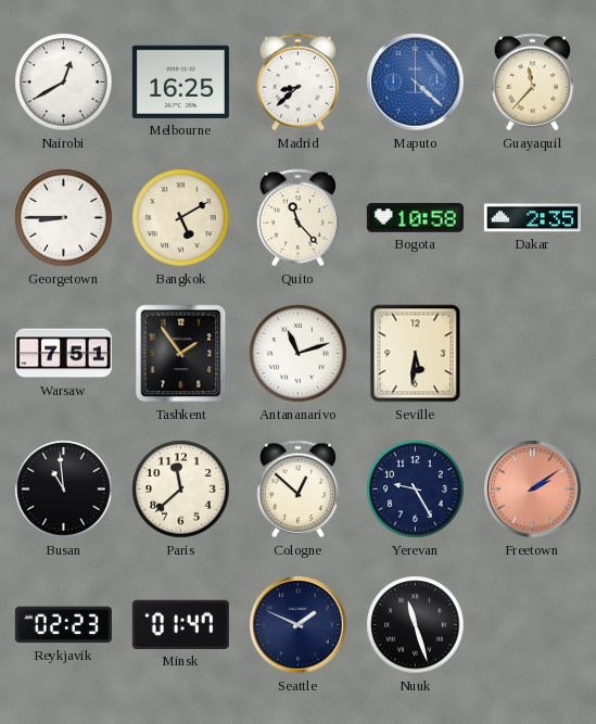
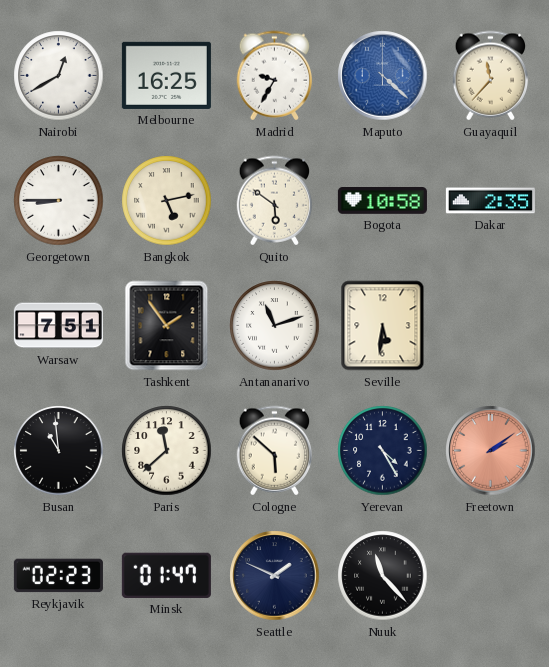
Madrid: 8:38 -> 9:35
Bangkok: 5:10 -> 5:13
Quito: 11:23 -> 5:51
Cologne: 12:52 -> 5:52
Yerevan: 9:25 -> 4:25
Nuuk: 11:27 -> 11:23
